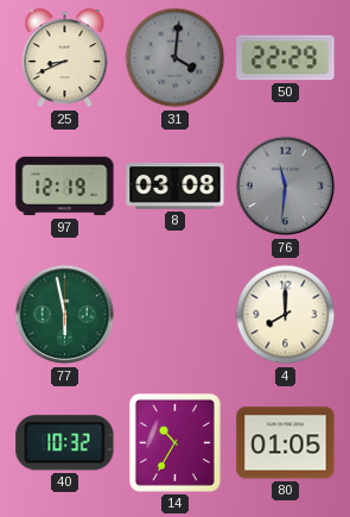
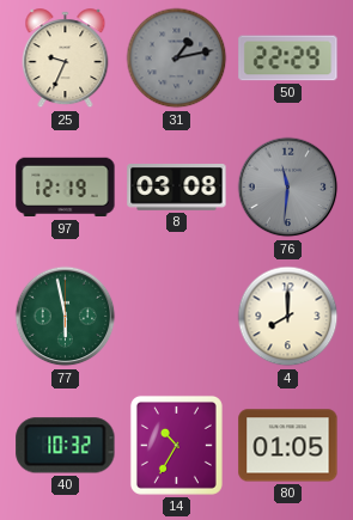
25: 8:41 -> 9:34
31: 4:01 -> 1:13
